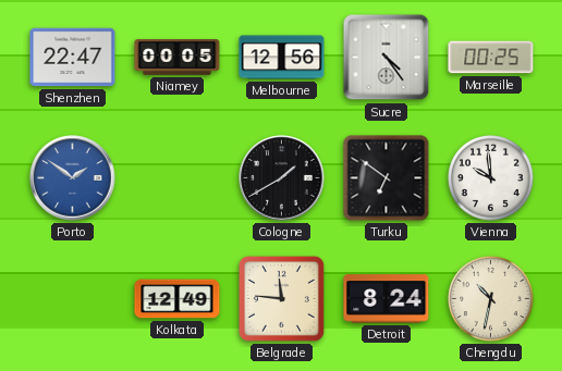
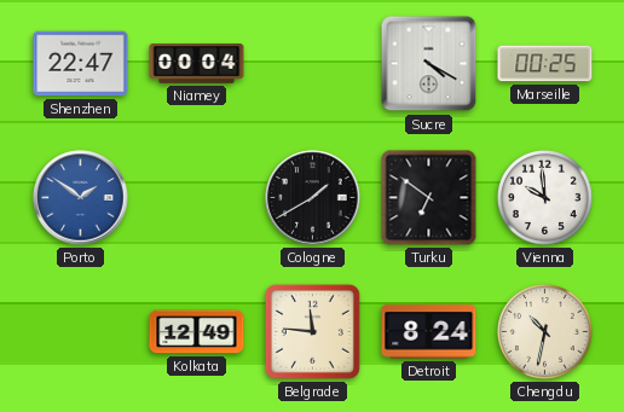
Niamey: 00:05 -> 00:04
Melbourne: 12:56 -> none
Sucre: 4:24 -> 4:20
